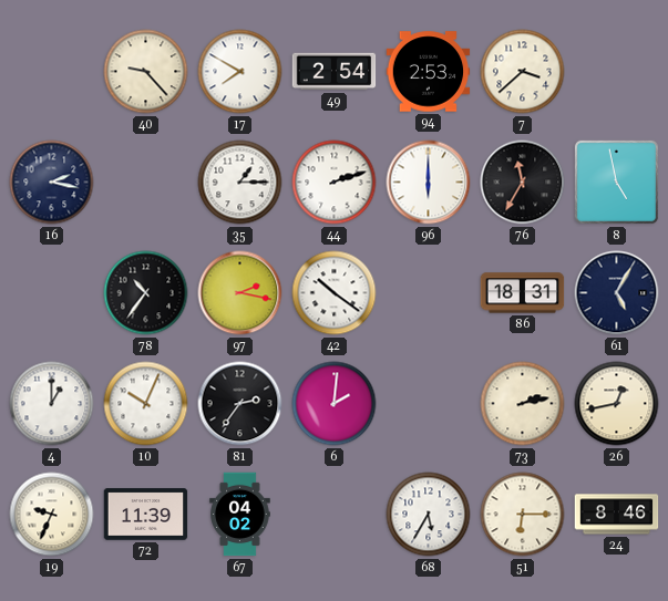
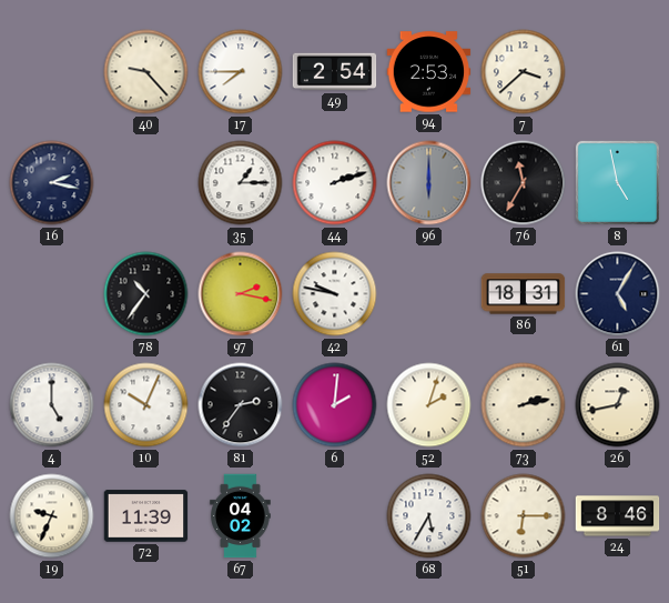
17: 7:50 -> 7:45
96 dial: white -> grey
42: 10:21 -> 9:47
4: 1:00 -> 5:00
52: none -> 2:03
